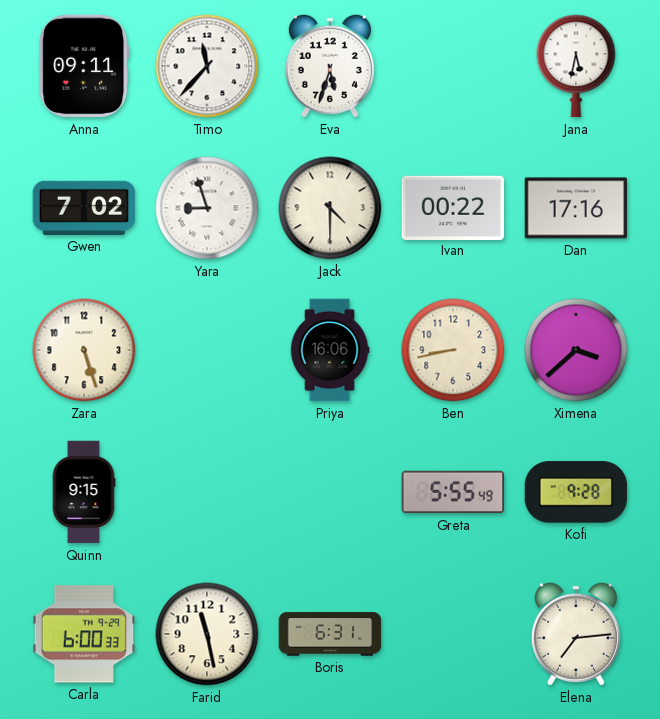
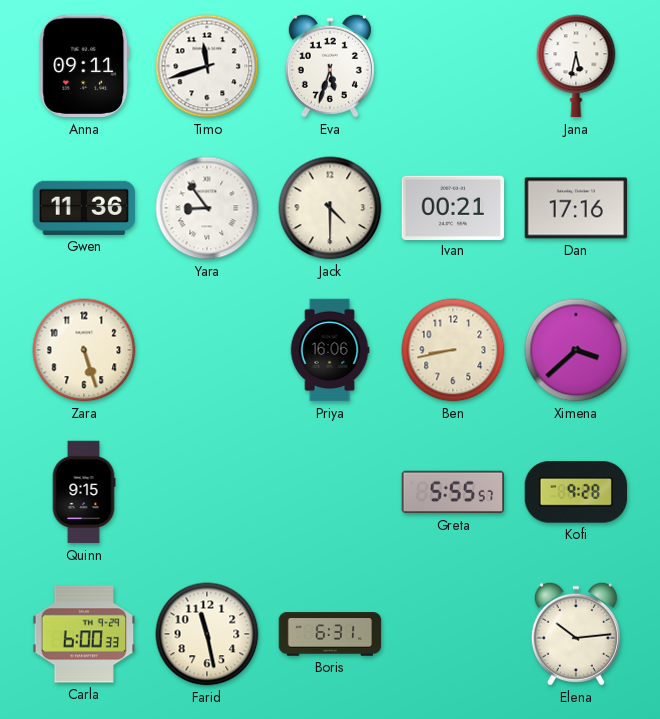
Timo: 11:37 -> 11:42
Gwen: 7:02 -> 11:36
Yara: 8:57 -> 8:54
Ivan: 00:22 -> 00:21
Greta: 5:55:49 -> 5:55:57
Elena: 7:14 -> 10:14
